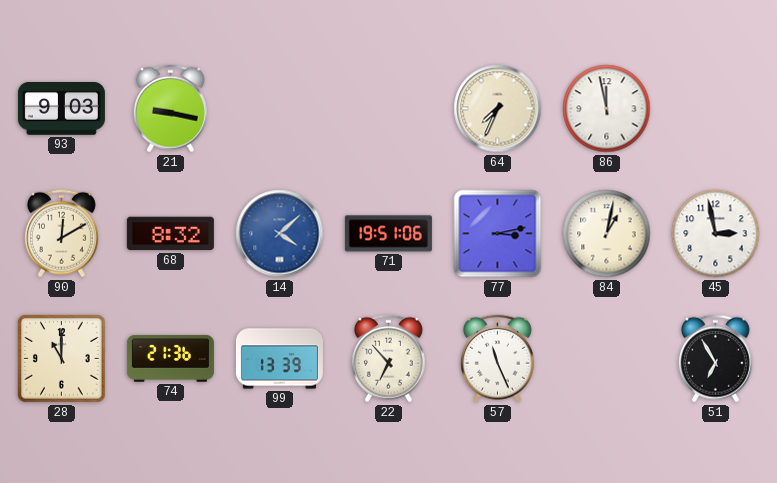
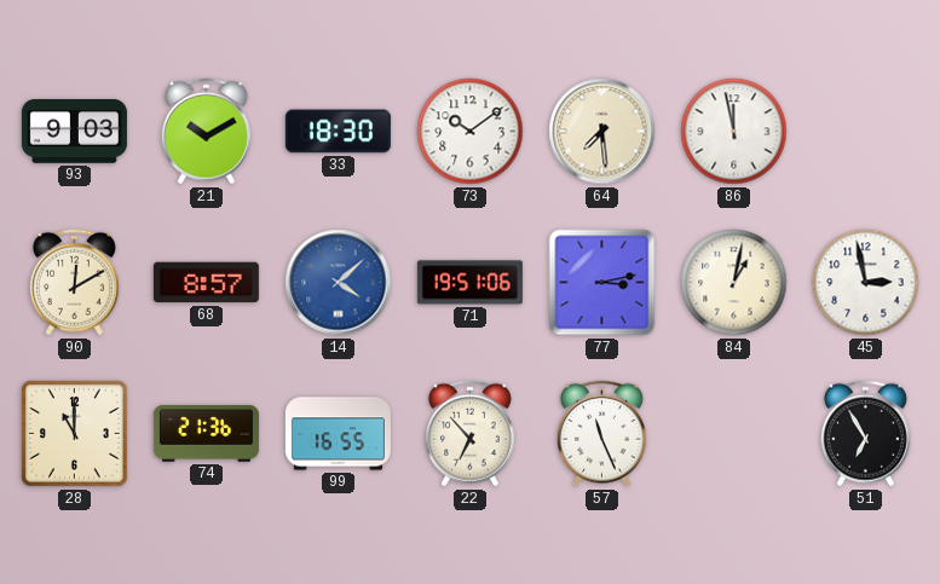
21: 9:17 -> 10:10
33: none -> 18:30
73: none -> 10:09
64: 7:34 -> 7:29
68: 8:32 -> 8:57
99: 13:39 -> 16:55
